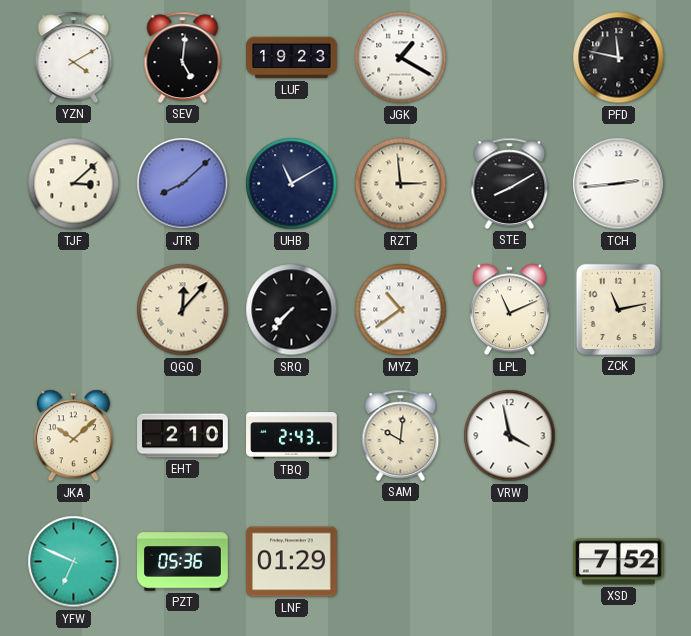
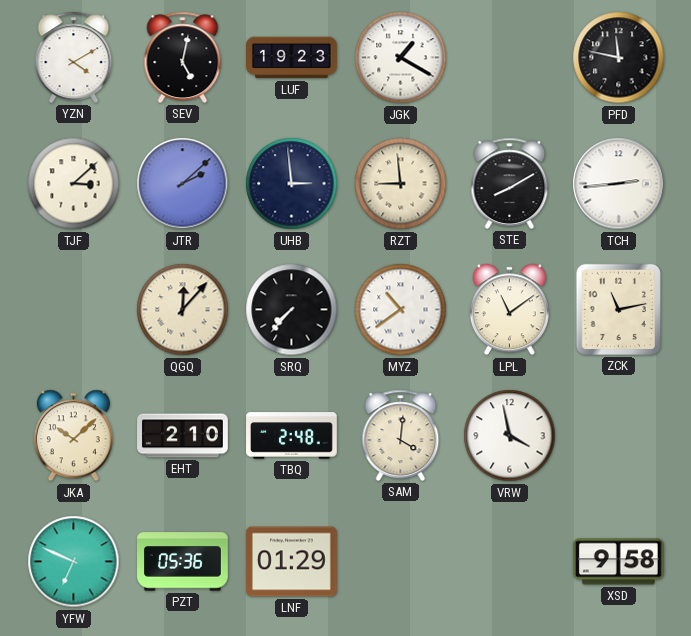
SEV: 5:01 -> 5:02
JTR: 8:08 -> 2:08
UHB: 11:10 -> 2:59
RZT: 2:59 -> 8:59
LPL: 11:11 -> 11:09
TBQ: 2:43 -> 2:48
SAM: 10:01 -> 4:01
XSD: 7:52 -> 9:58
